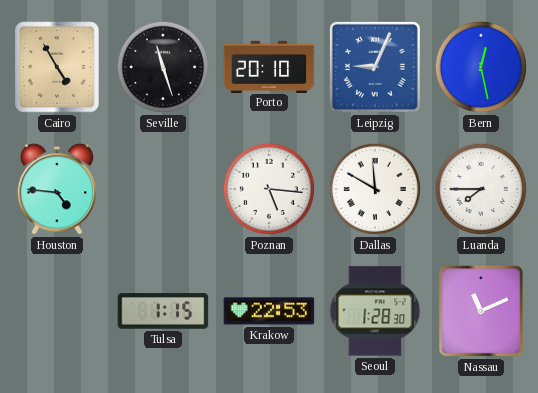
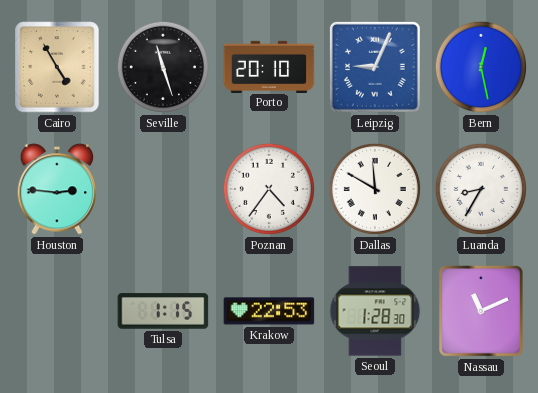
Houston: 4:46 -> 2:46
Poznan: 5:16 -> 4:36
Luanda: 7:45 -> 8:35
